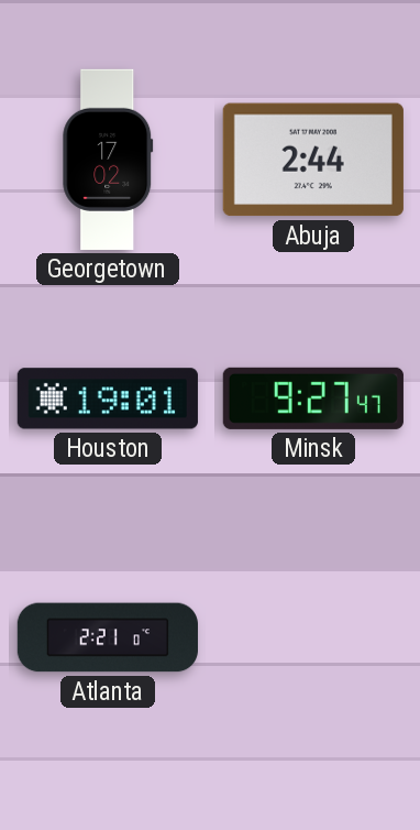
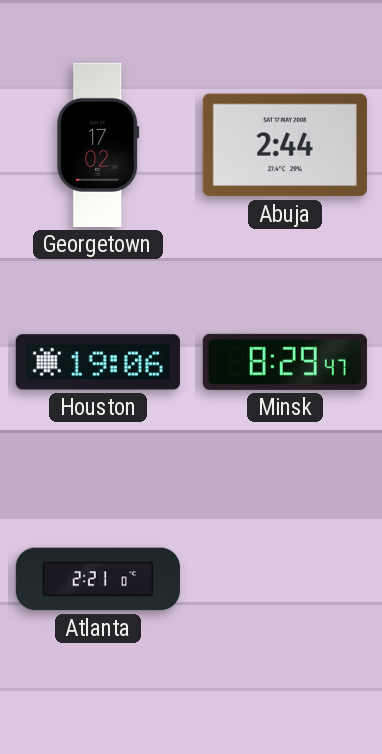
Houston: 19:01 -> 19:06
Minsk: 9:27 -> 8:29
